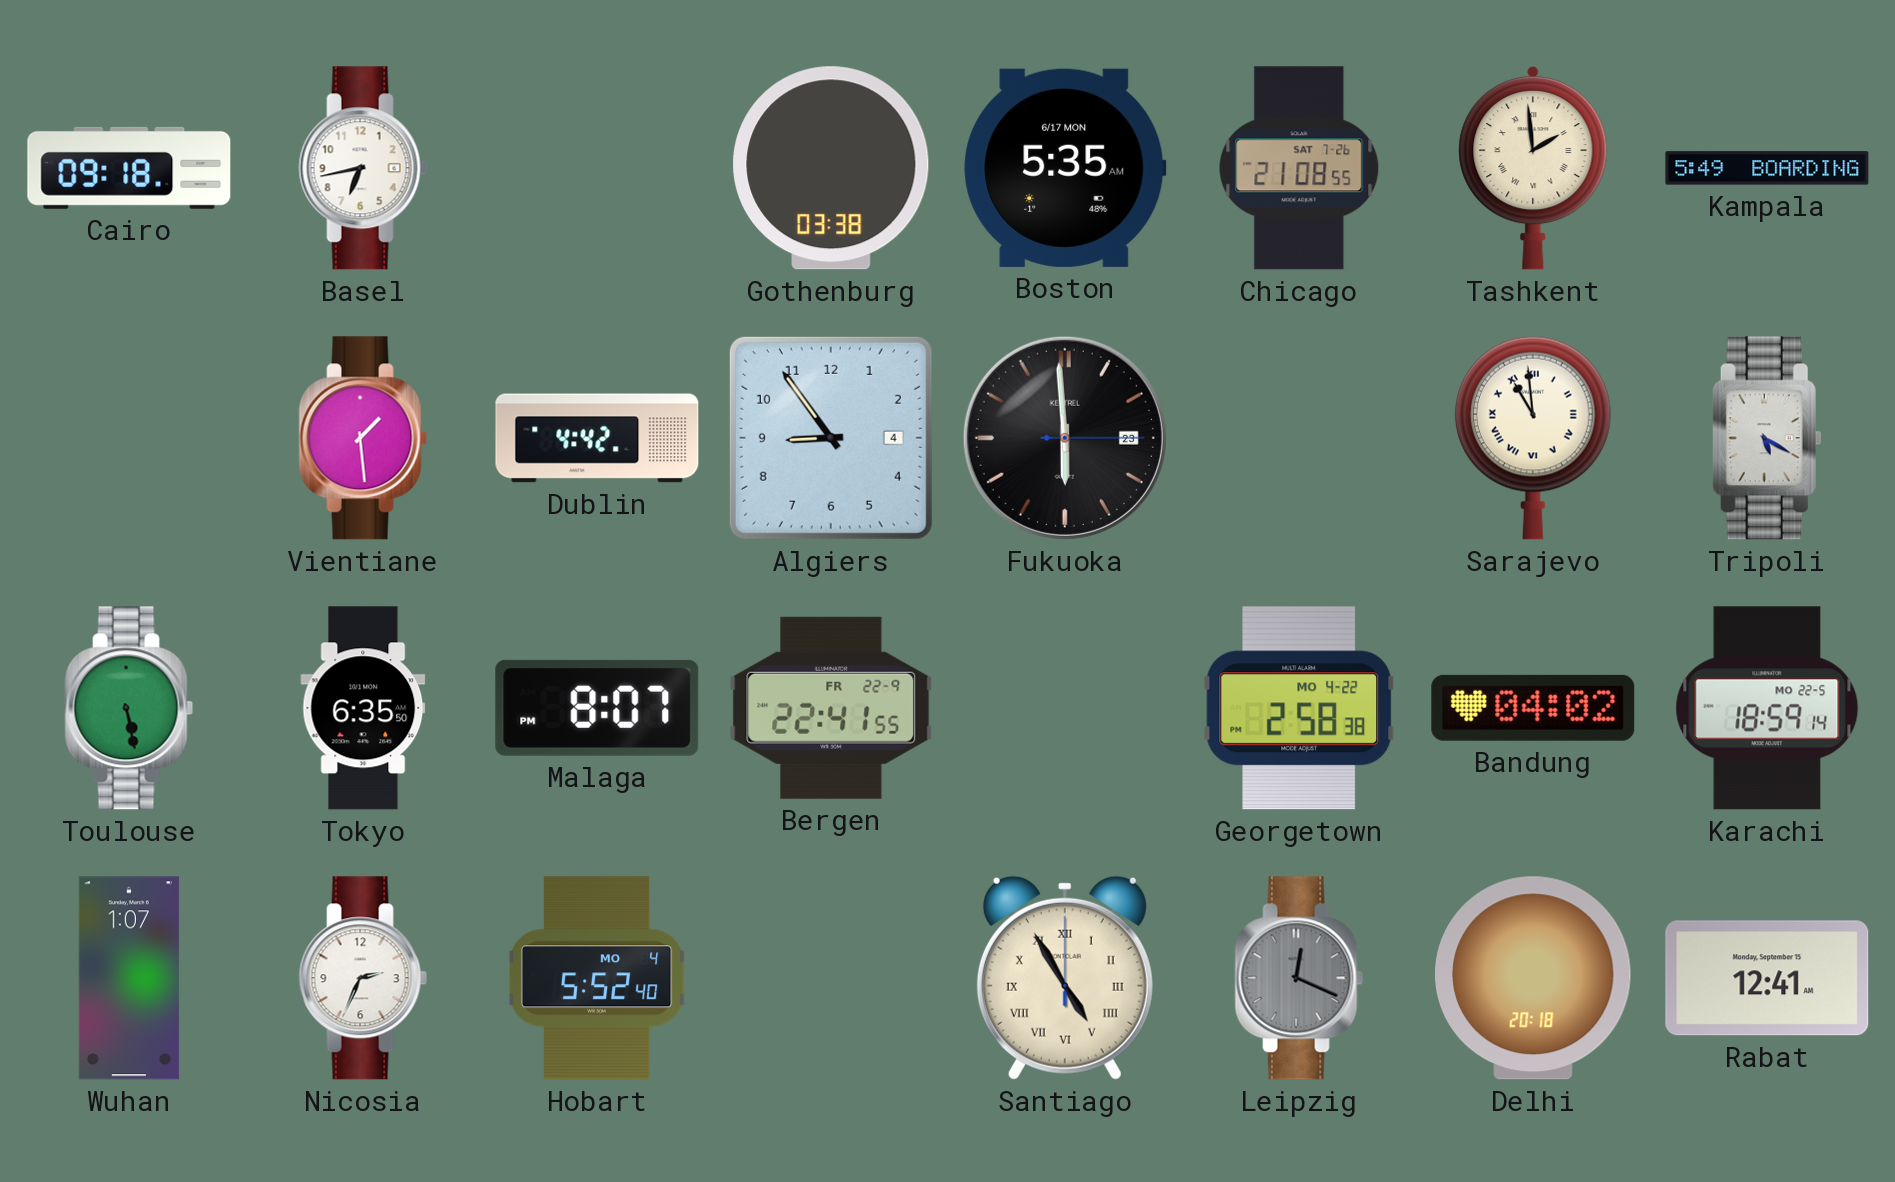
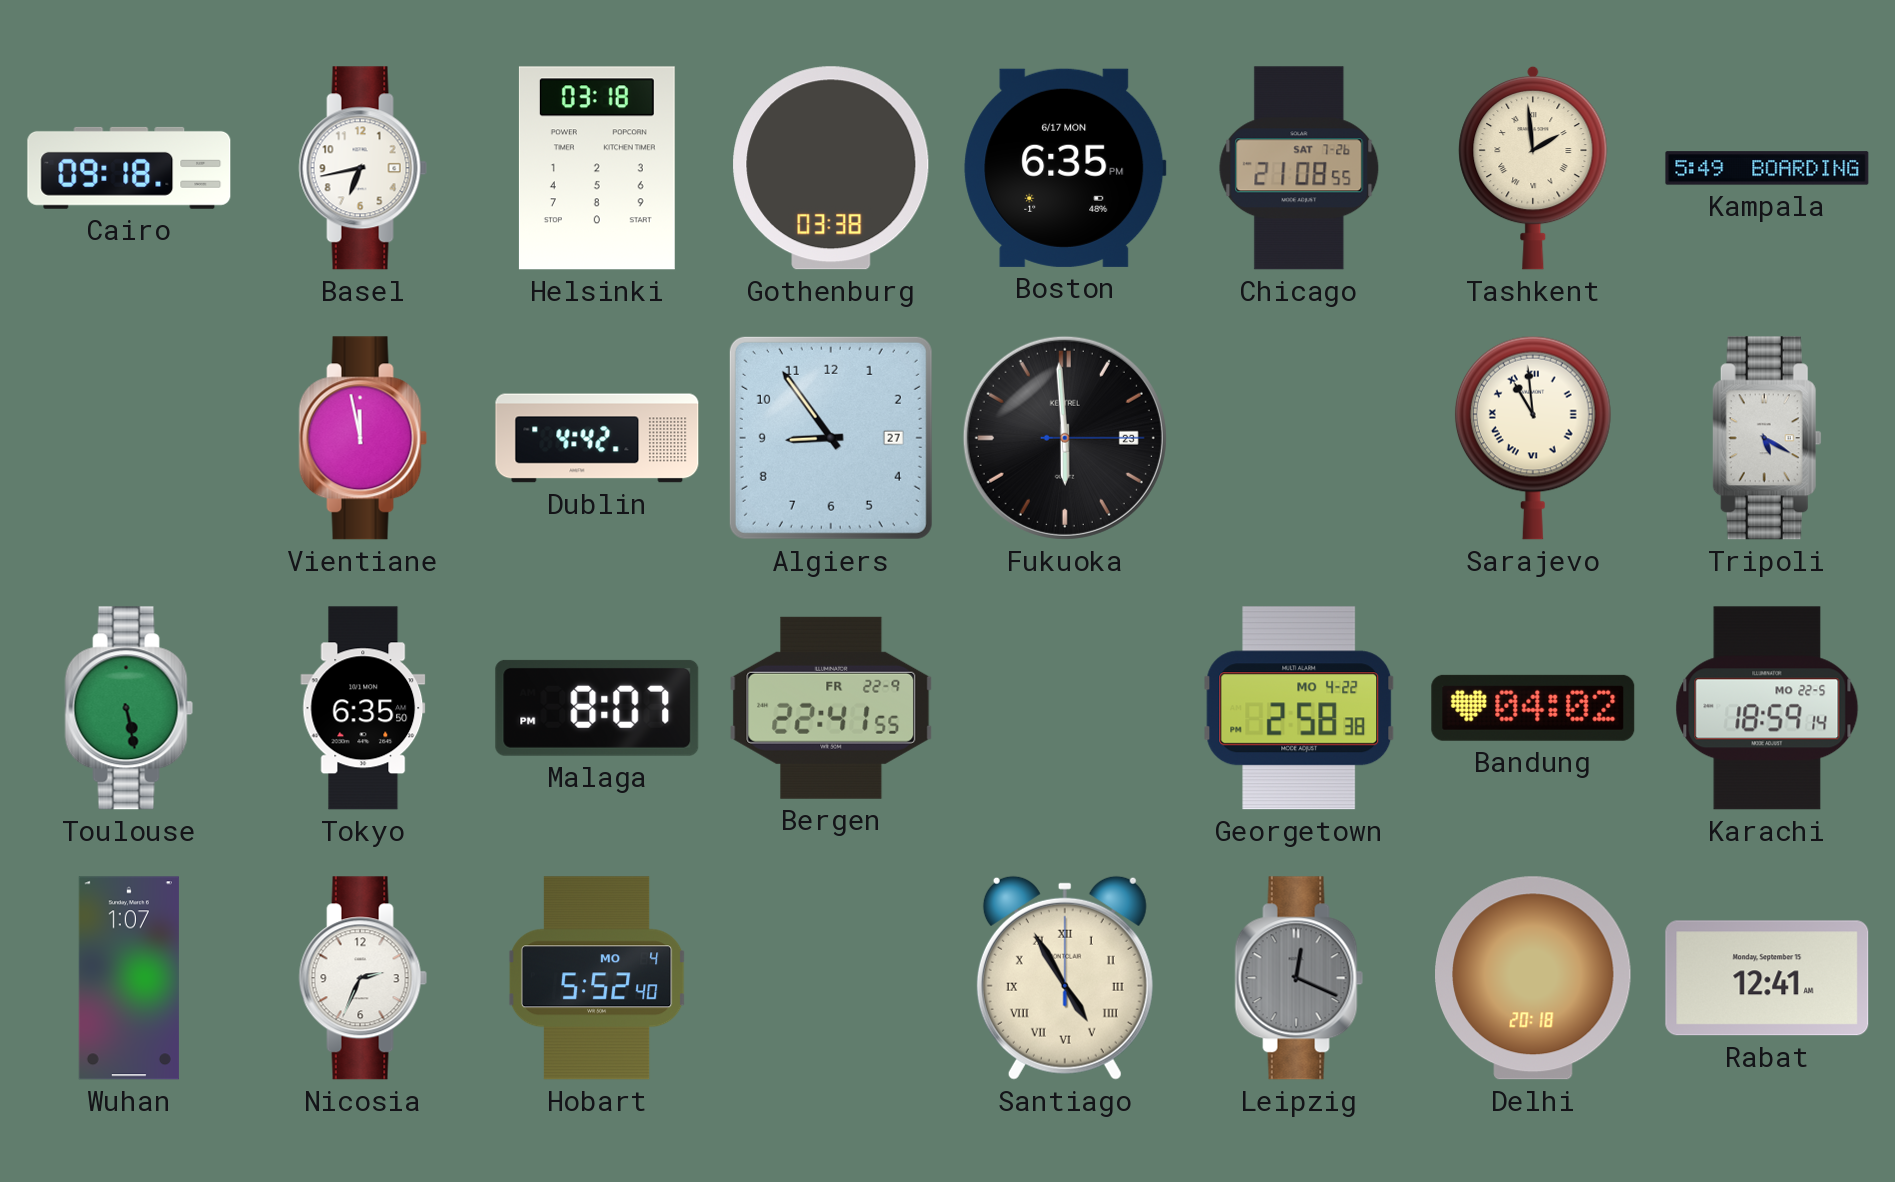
Helsinki: none -> 03:18
Boston: 5:35 -> 6:35
Vientiane: 1:29 -> 11:58
Algiers date: 4 -> 27
